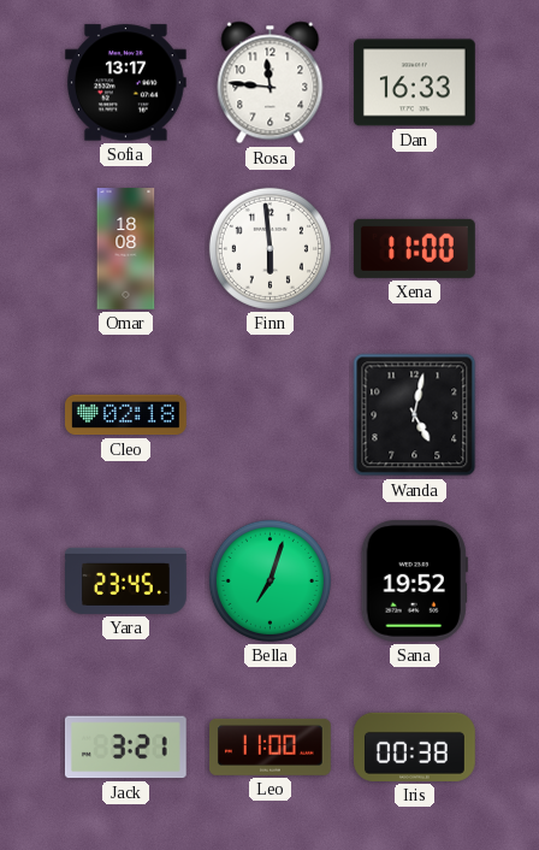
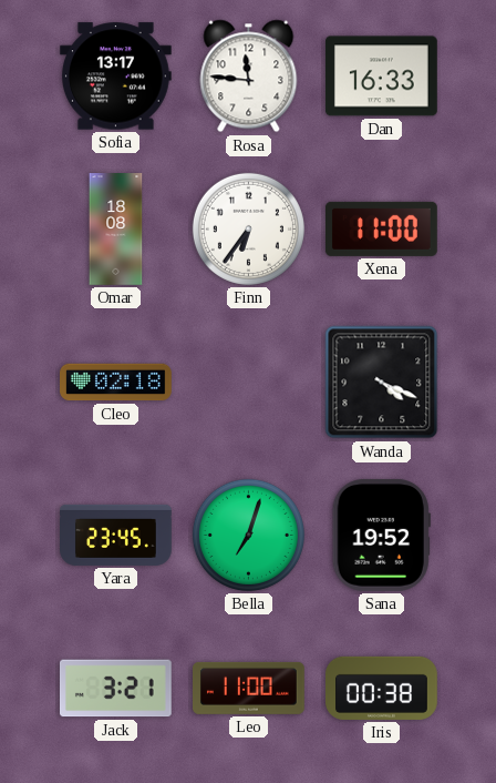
Finn: 5:59 -> 6:36
Wanda: 5:02 -> 4:19
